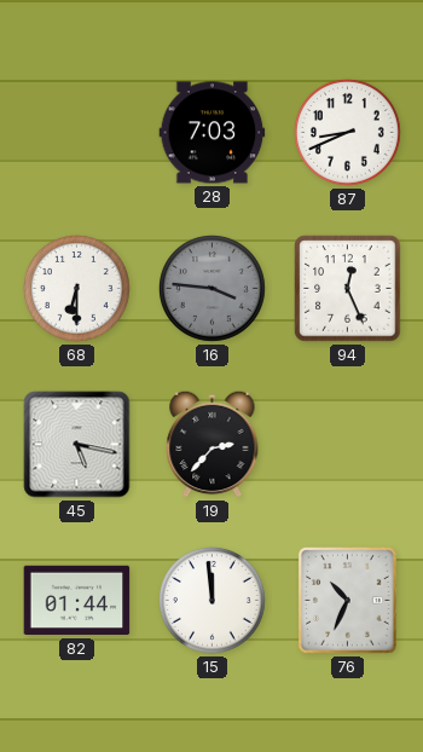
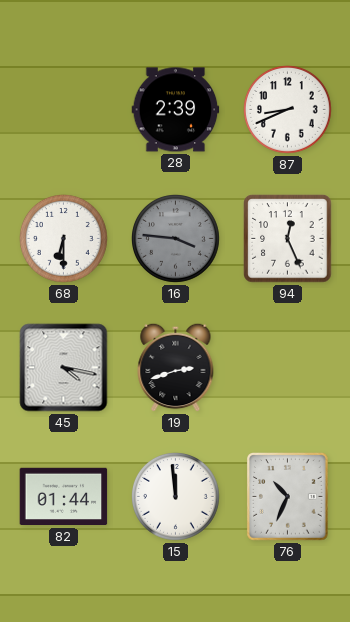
28: 7:03 -> 2:39
45: 5:17 -> 4:17
19: 2:37 -> 2:42
